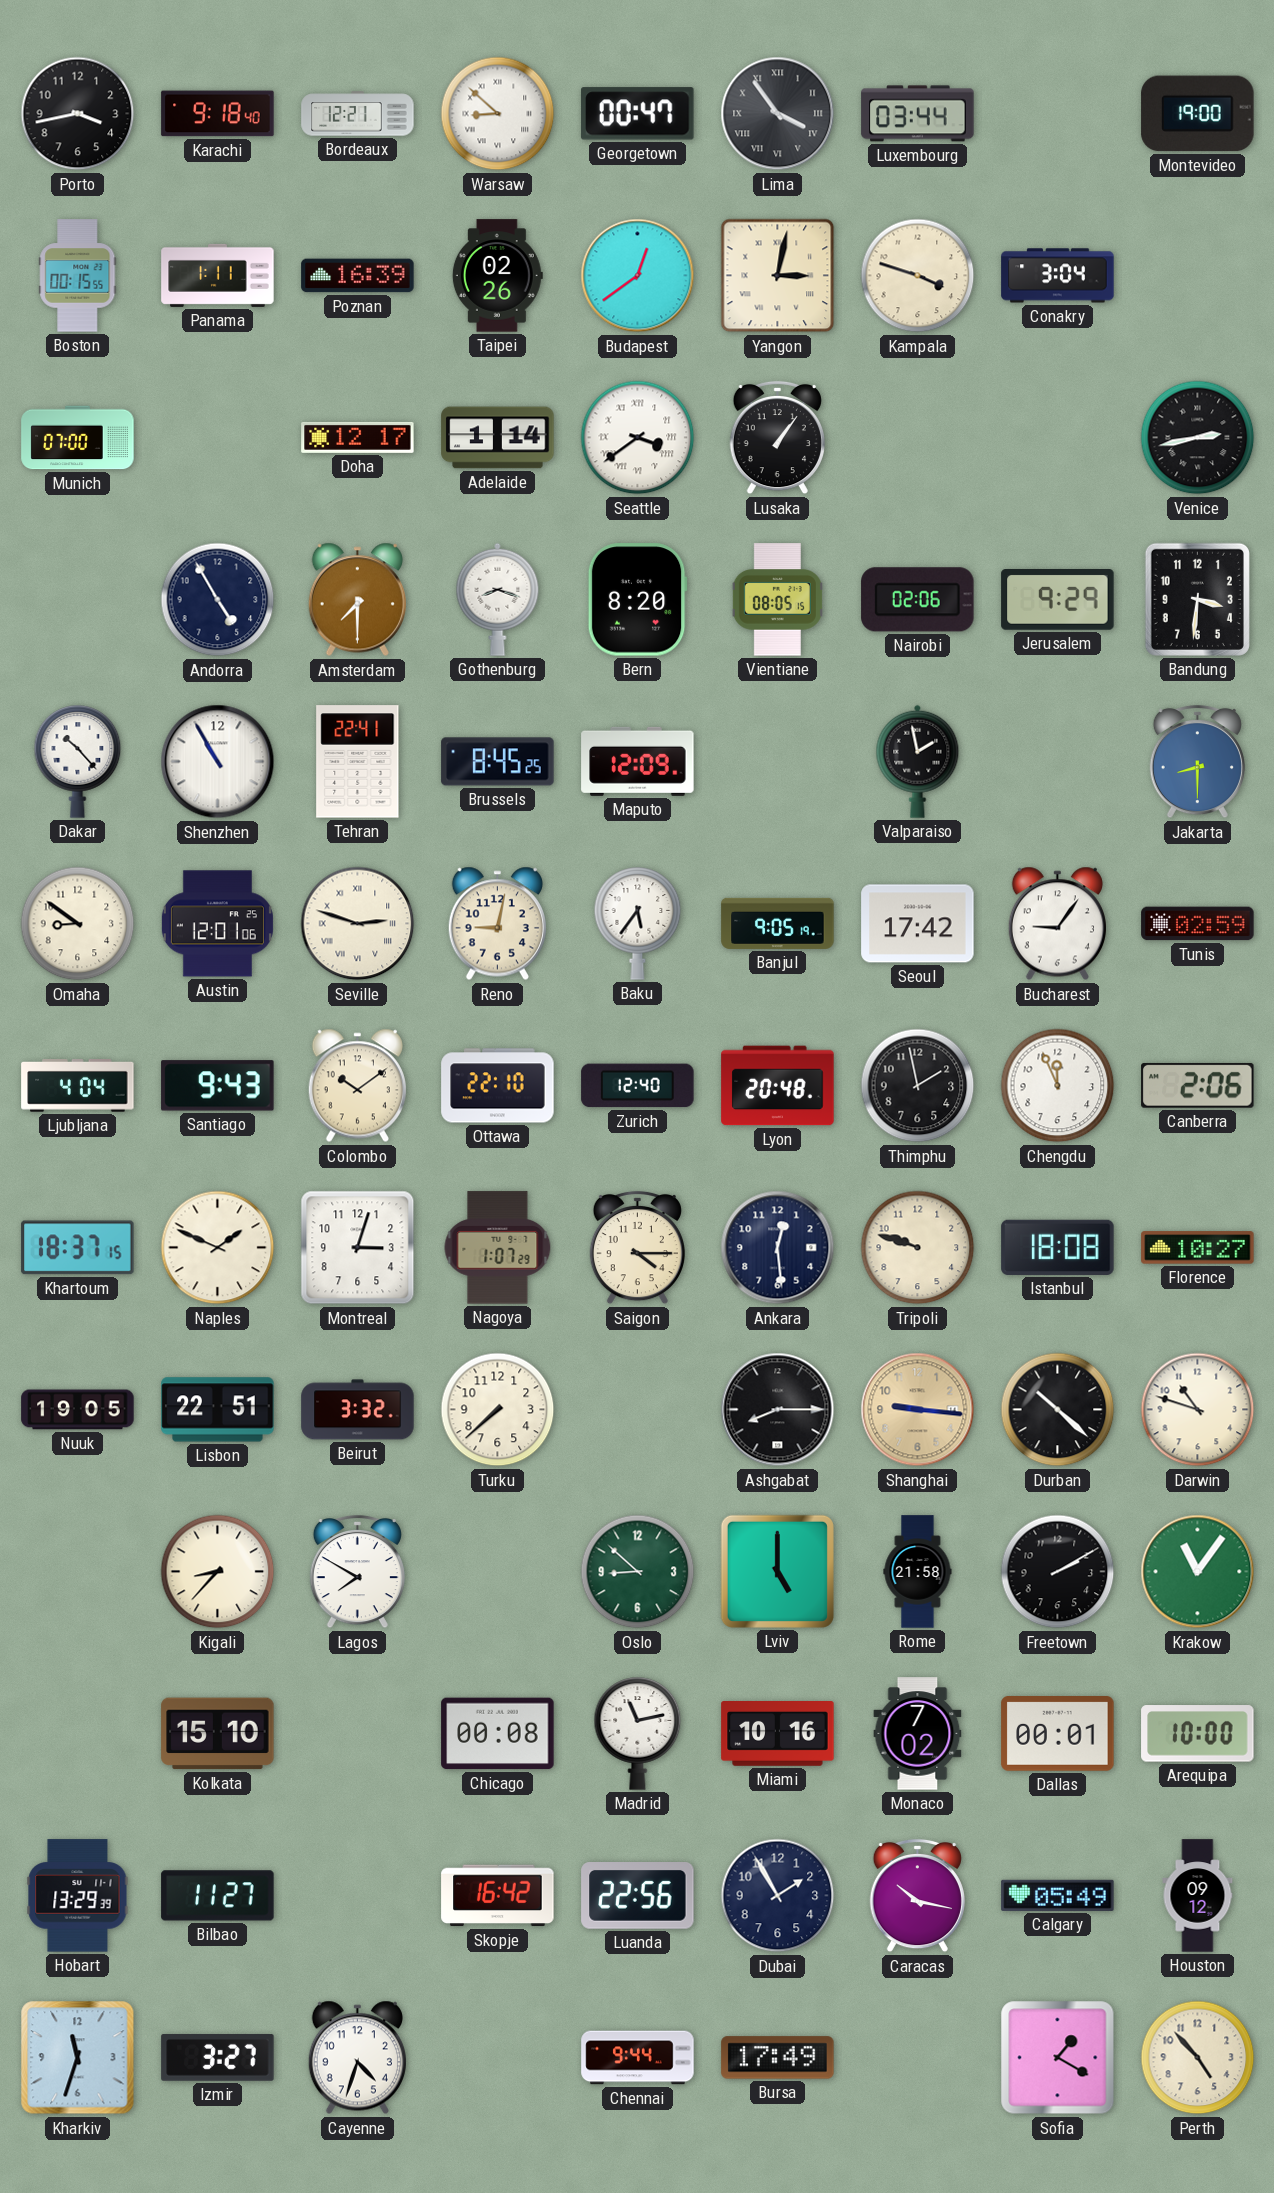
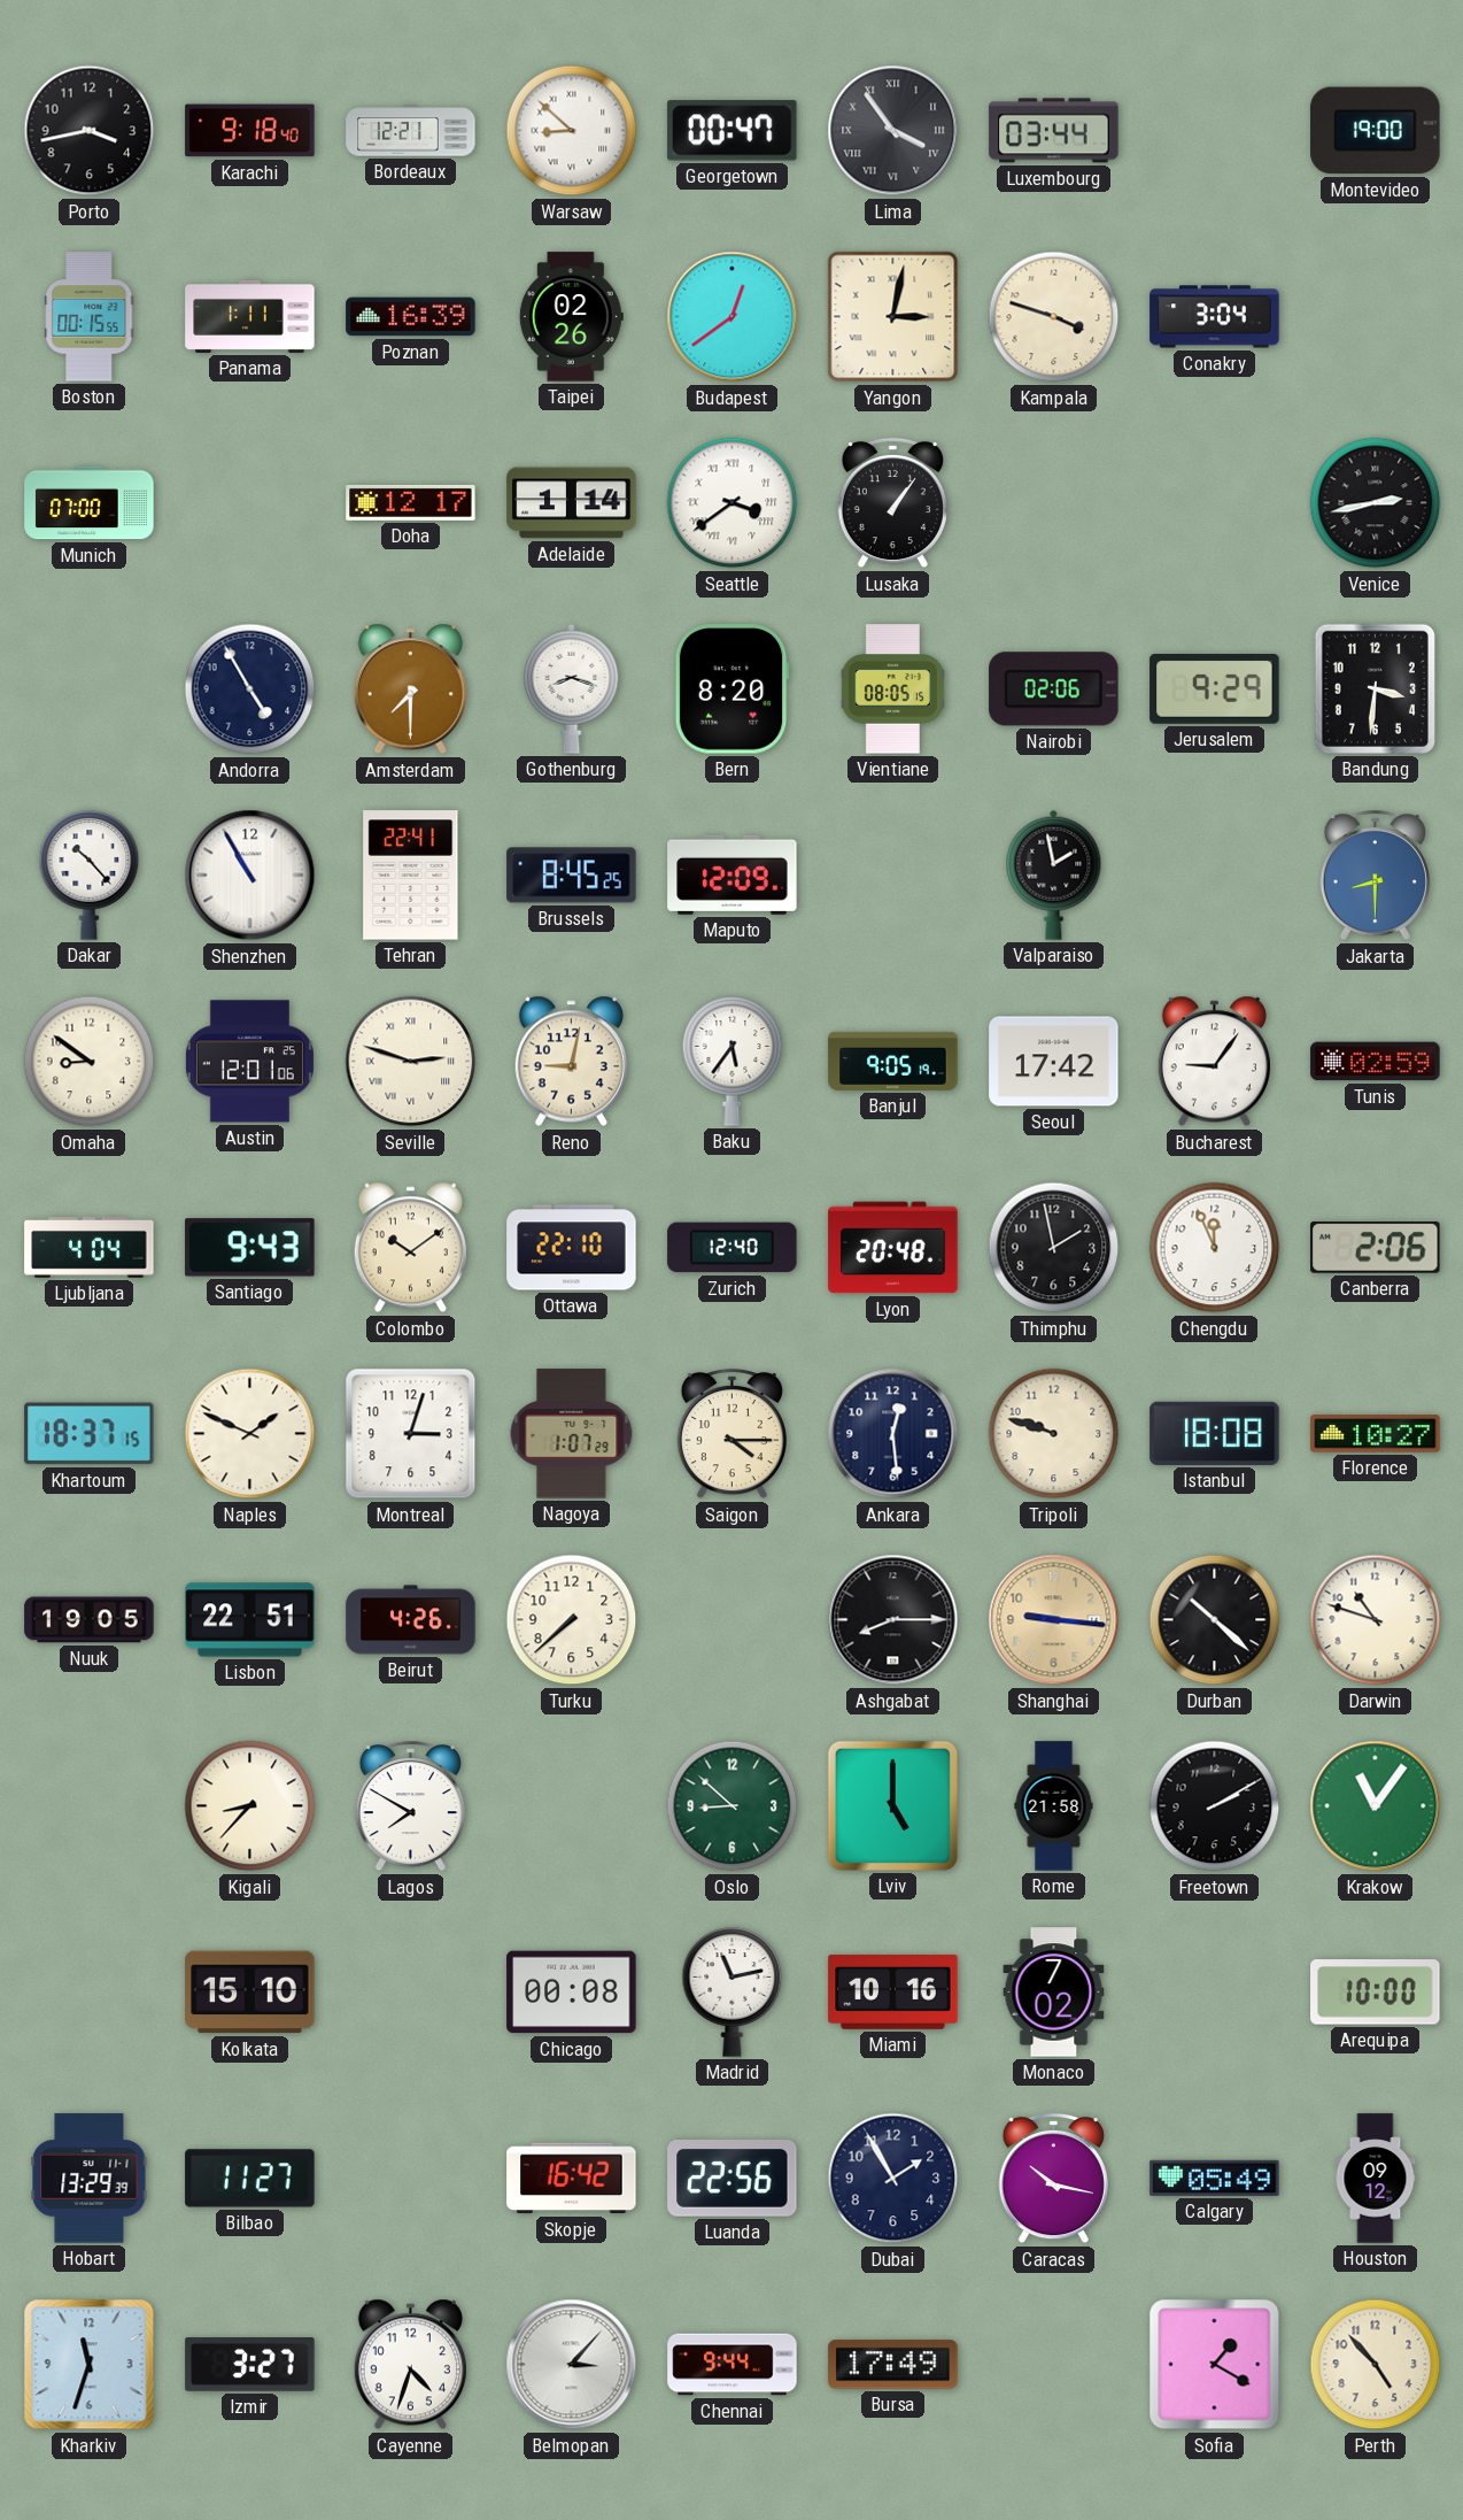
Beirut: 3:32 -> 4:26
Dallas: 00:01 -> none
Belmopan: none -> 3:07
